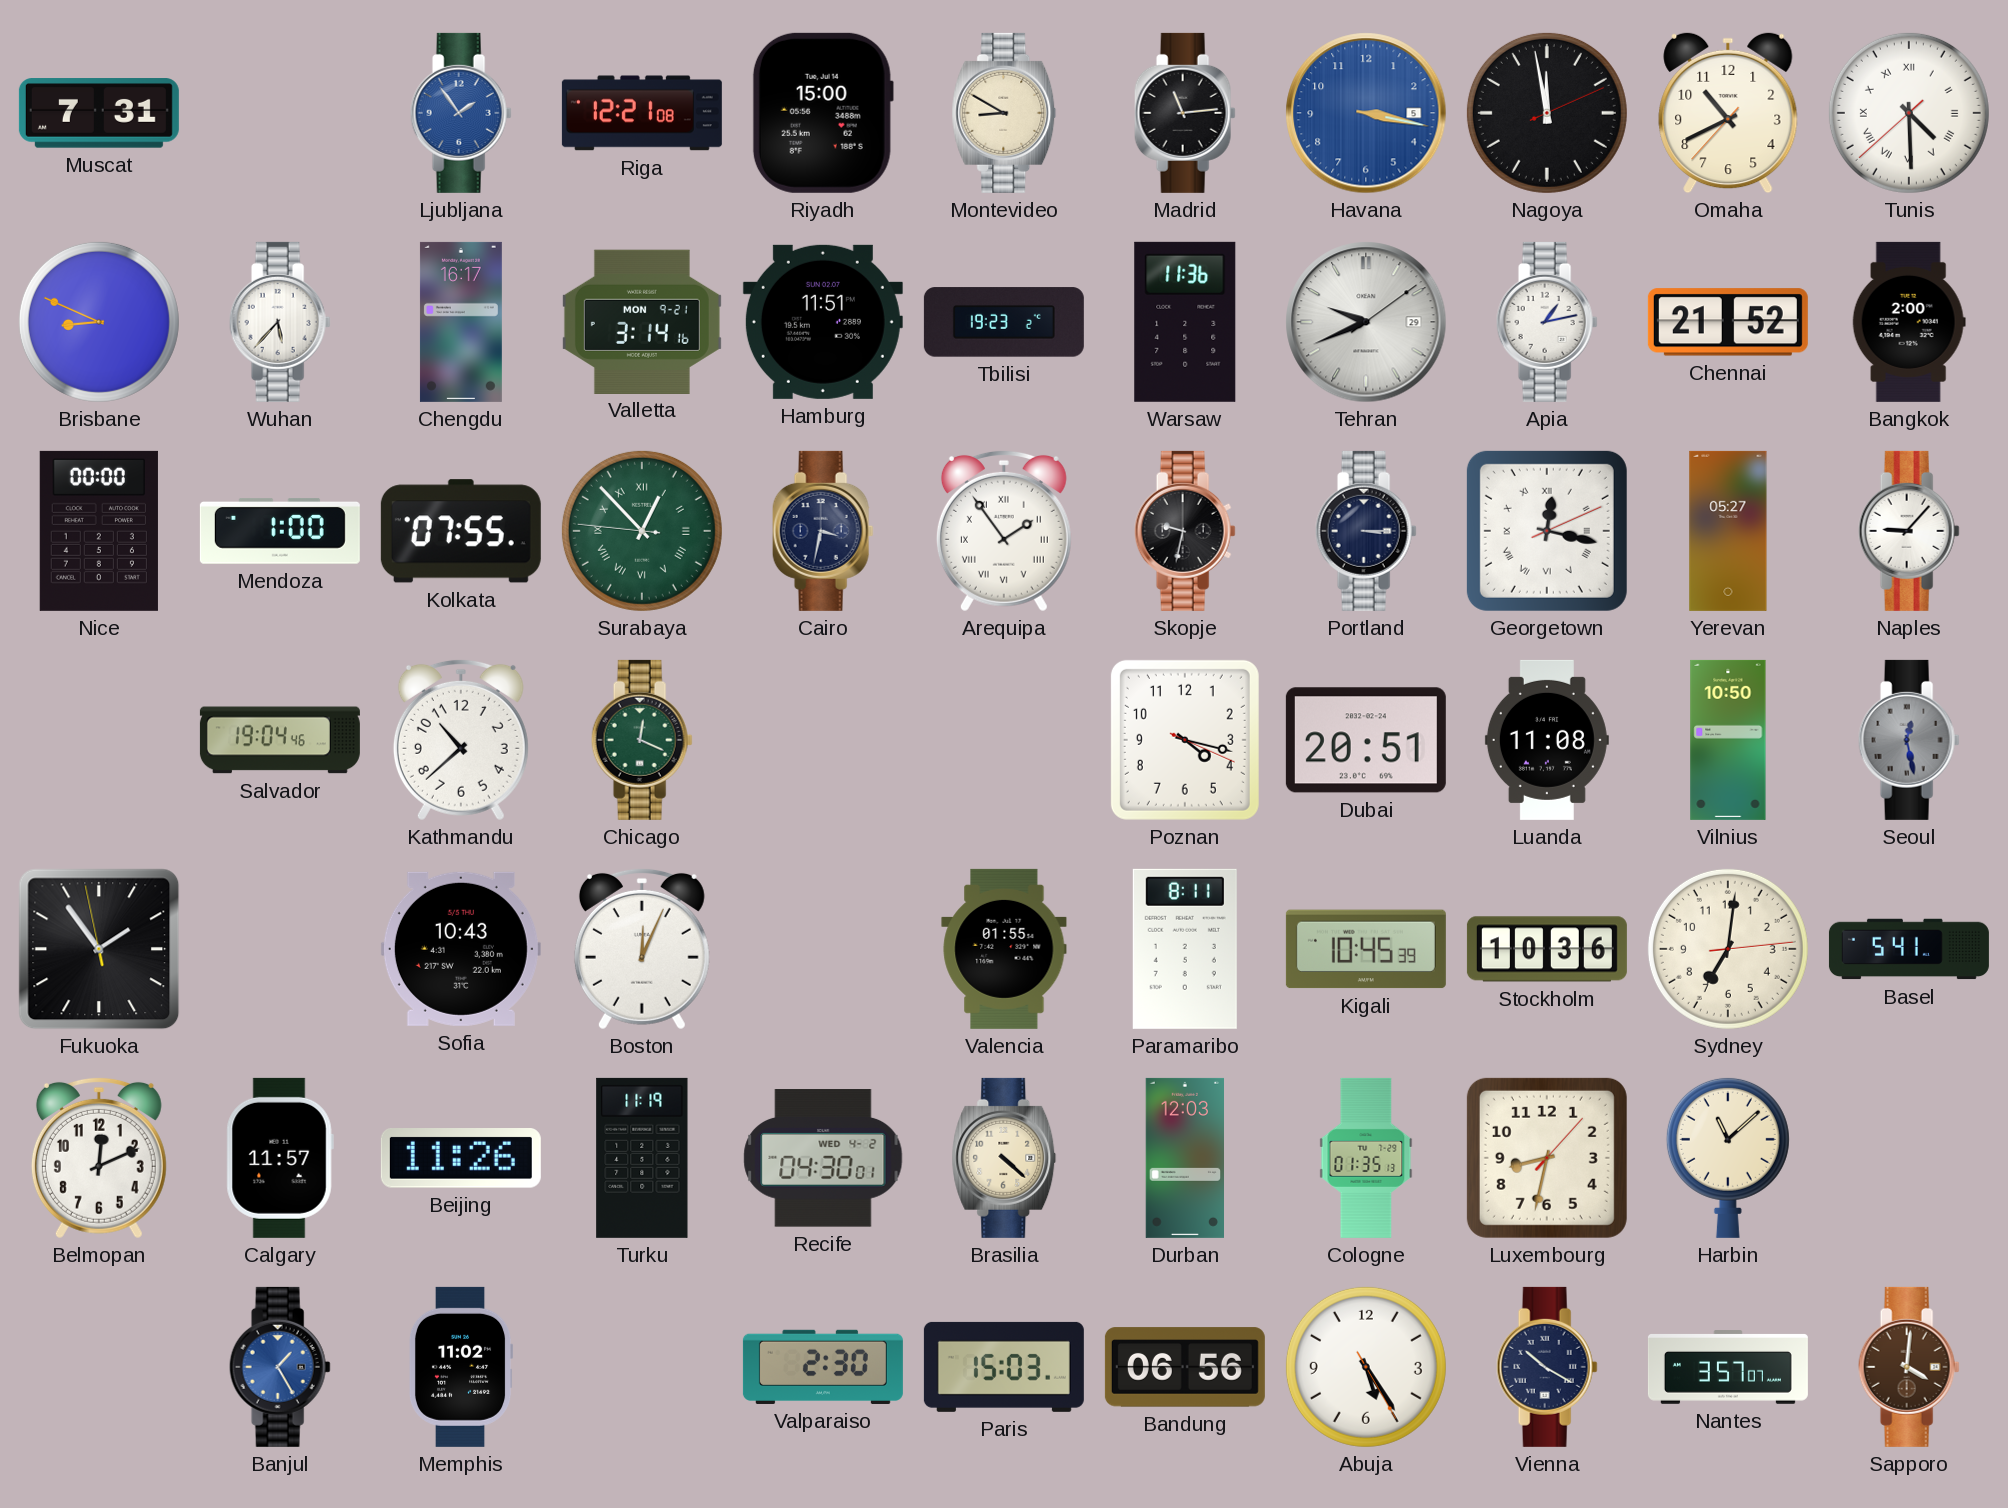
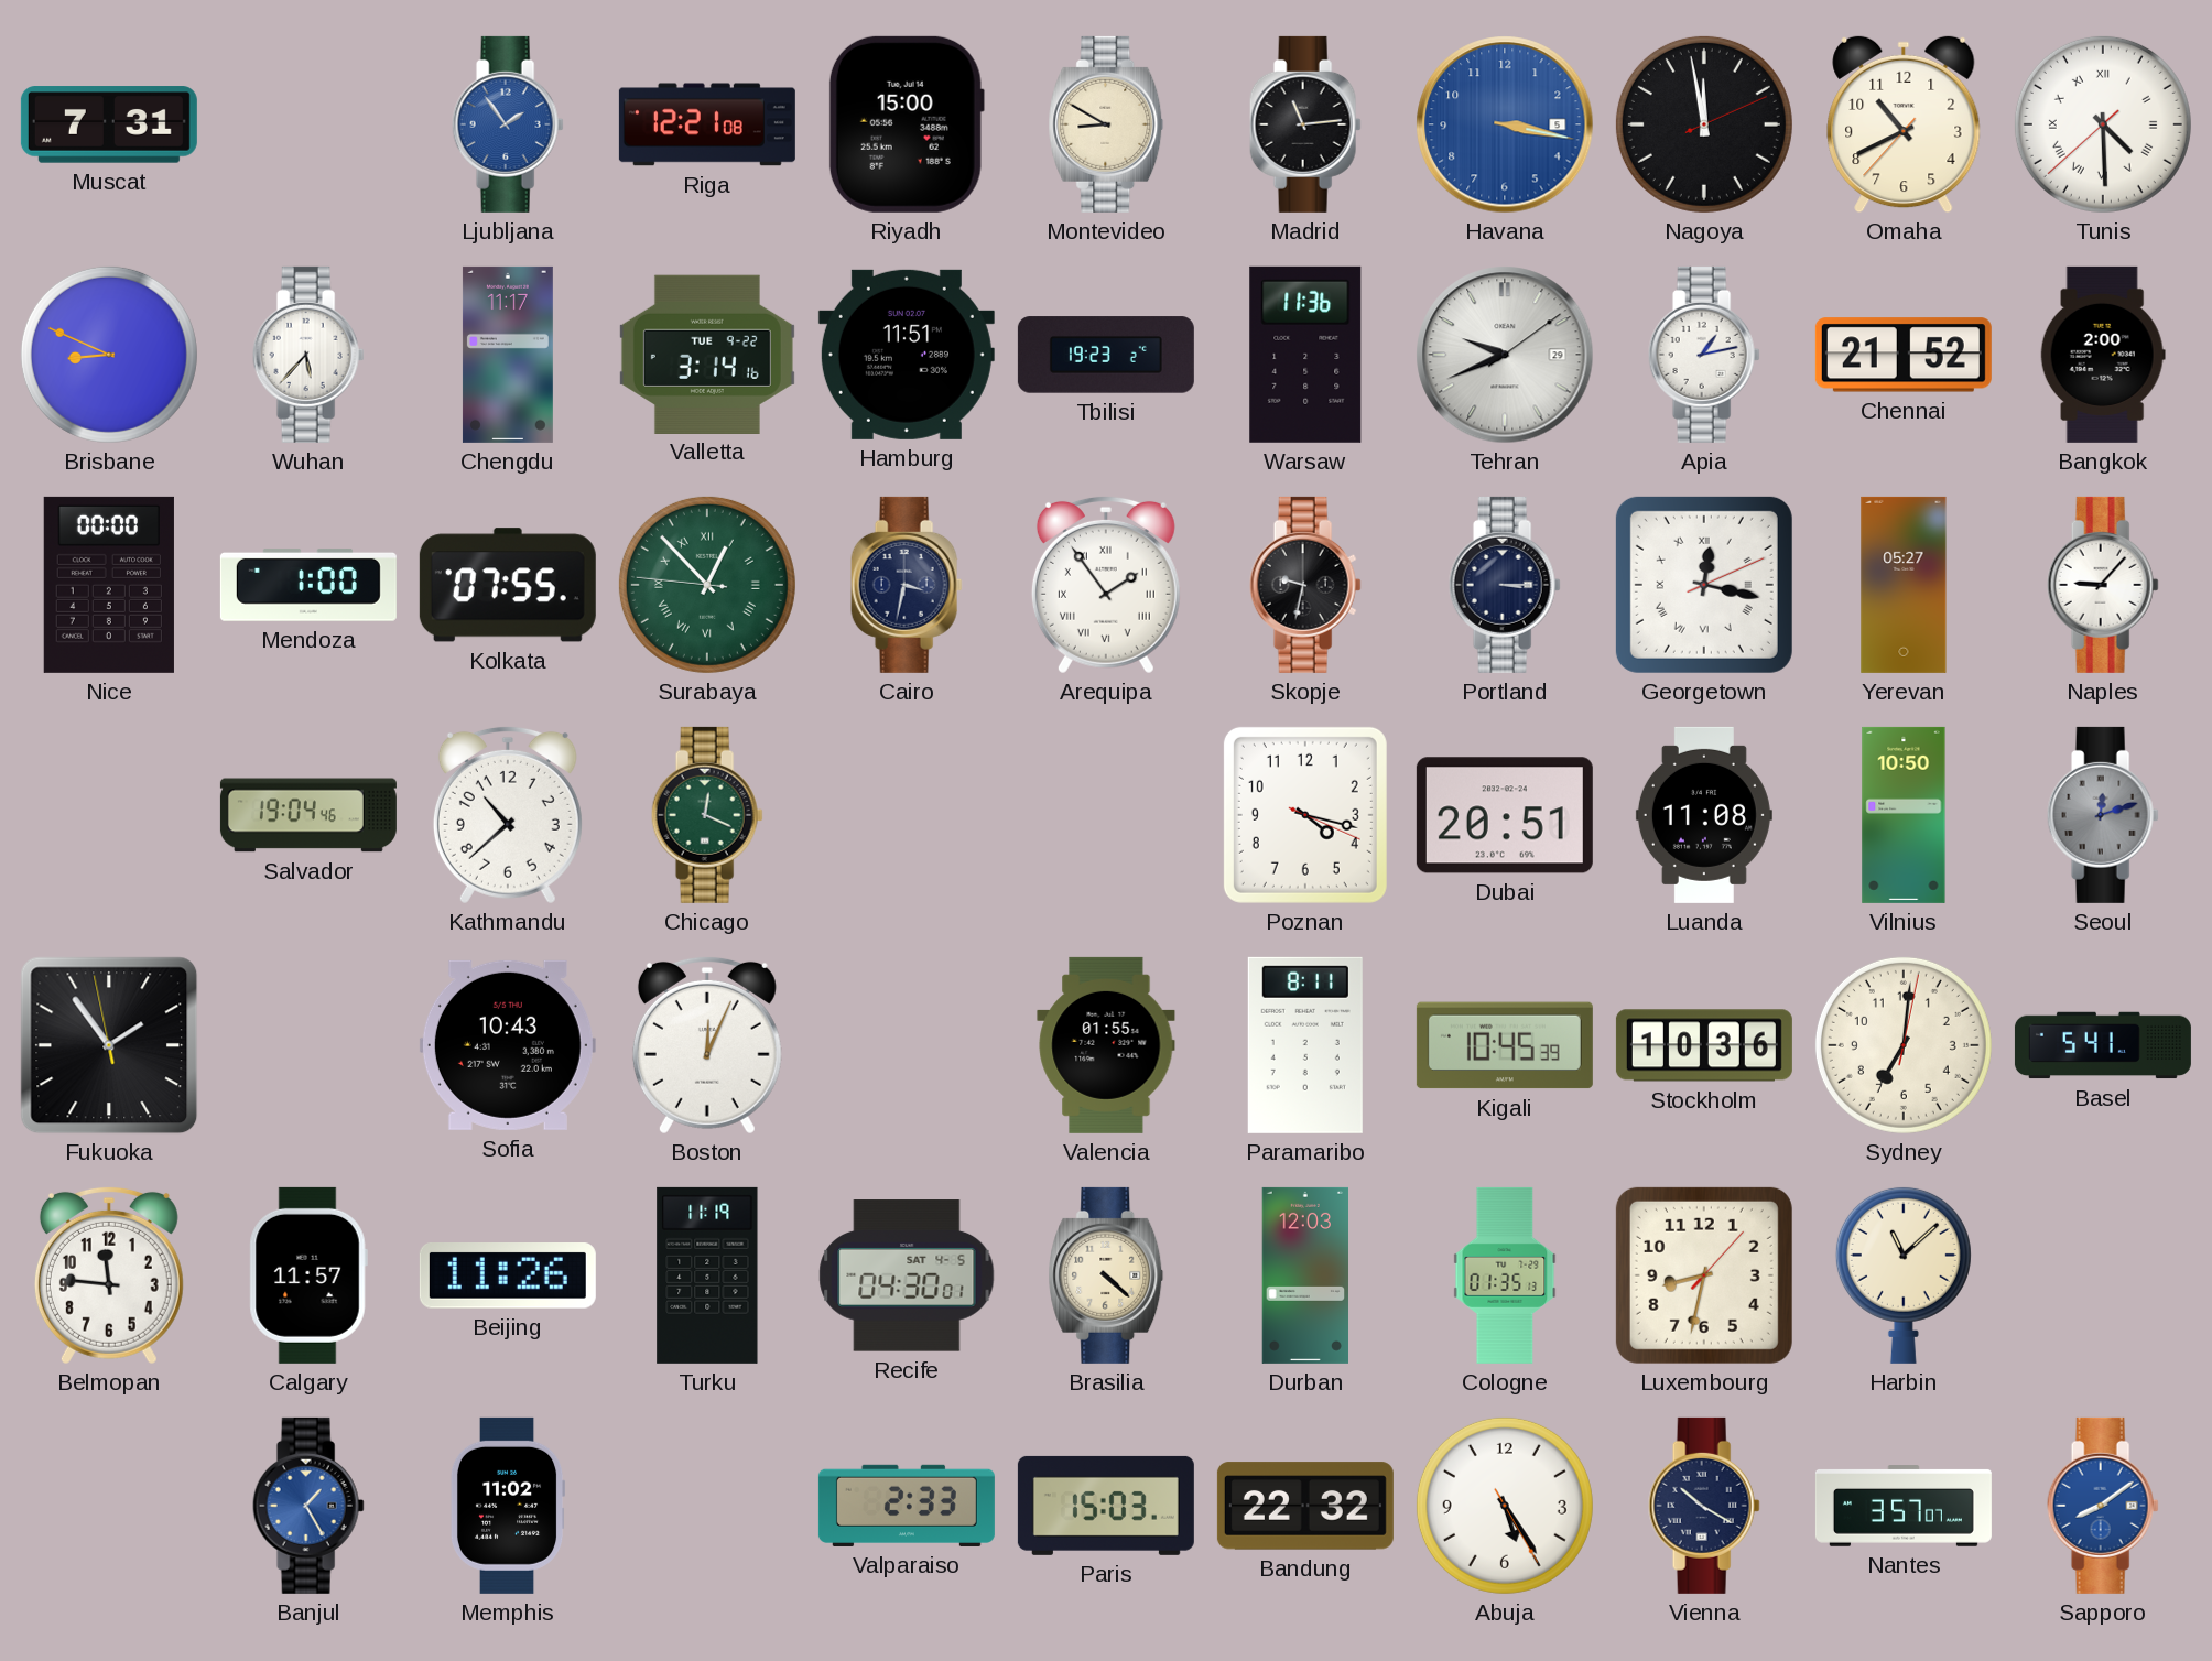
Chengdu: 16:17 -> 11:17
Valletta date: MON 9-21 -> TUE 9-22
Seoul: 12:28 -> 12:12
Sydney: 7:01:14 -> 7:01:02
Belmopan: 12:11 -> 11:46
Recife date: WED 4-2 -> SAT 4-5
Valparaiso: 2:30 -> 2:33
Bandung: 06:56 -> 22:32
Sapporo: 4:01 -> 8:09
Sapporo dial: brown -> blue
